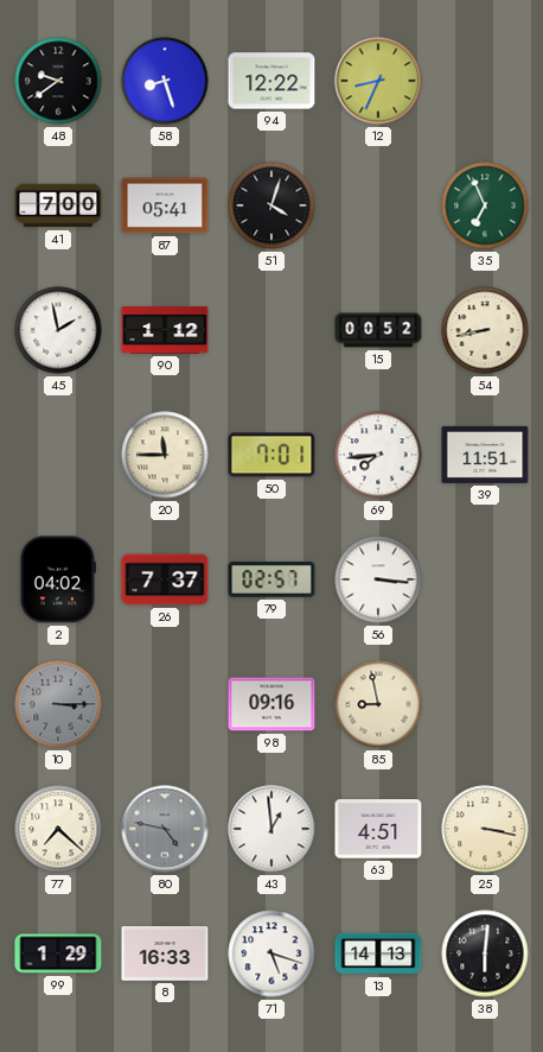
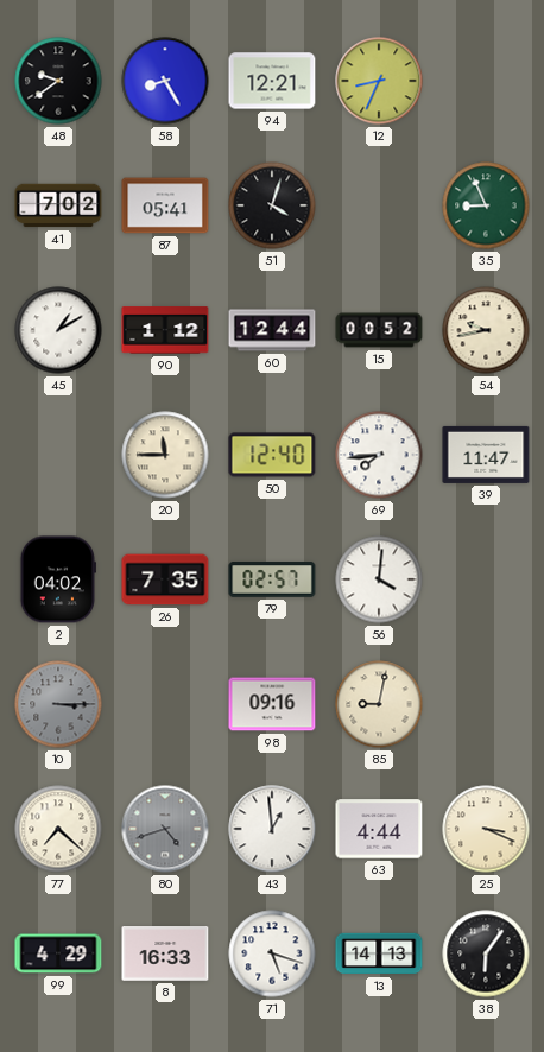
58: 8:27 -> 8:25
94: 12:22 -> 12:21
41: 7:00 -> 7:02
35: 6:56 -> 8:56
45: 1:58 -> 1:10
60: none -> 12:44
54: 8:43 -> 9:43
50: 7:01 -> 12:40
39: 11:51 -> 11:47
26: 7:37 -> 7:35
56: 3:16 -> 4:01
85: 8:58 -> 9:02
80: 4:47 -> 4:42
63: 4:51 -> 4:44
25: 3:17 -> 3:19
99: 1:29 -> 4:29
38: 6:01 -> 6:06
